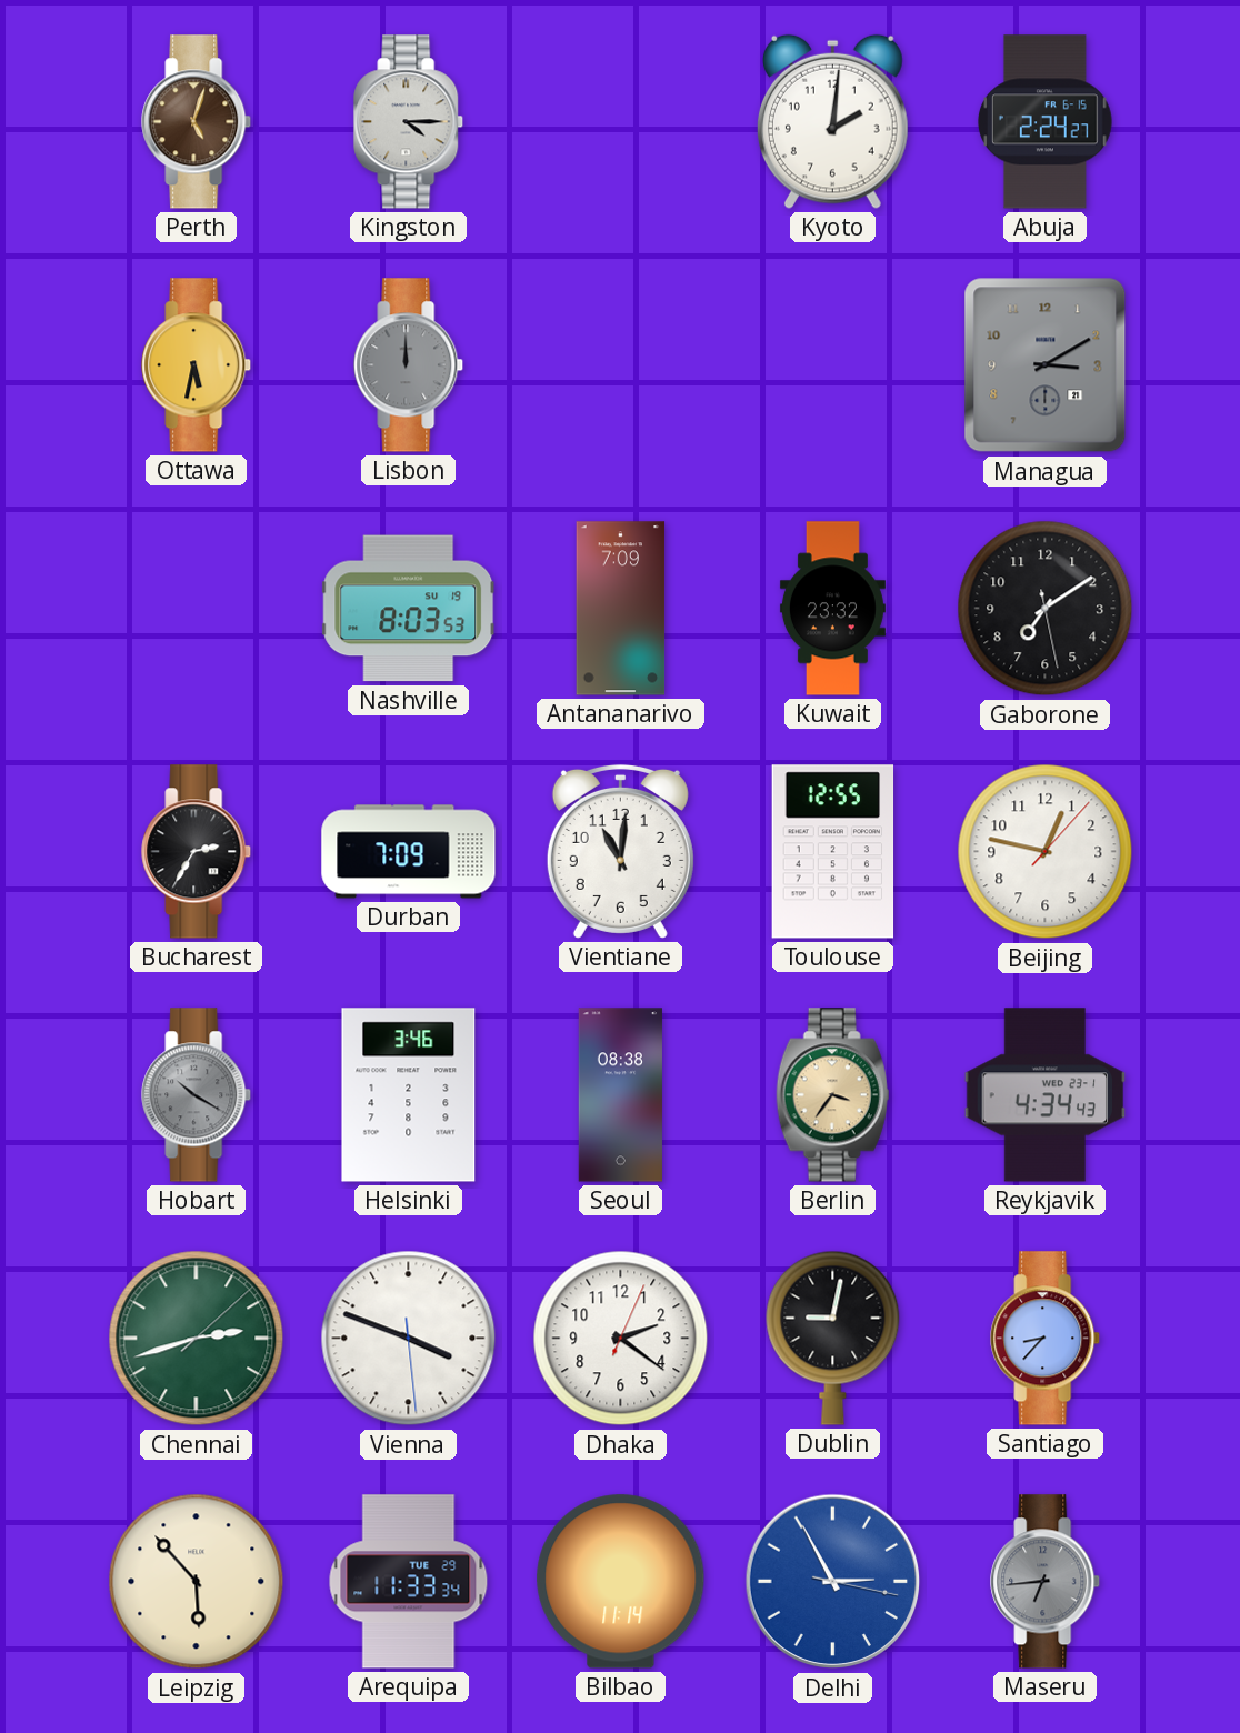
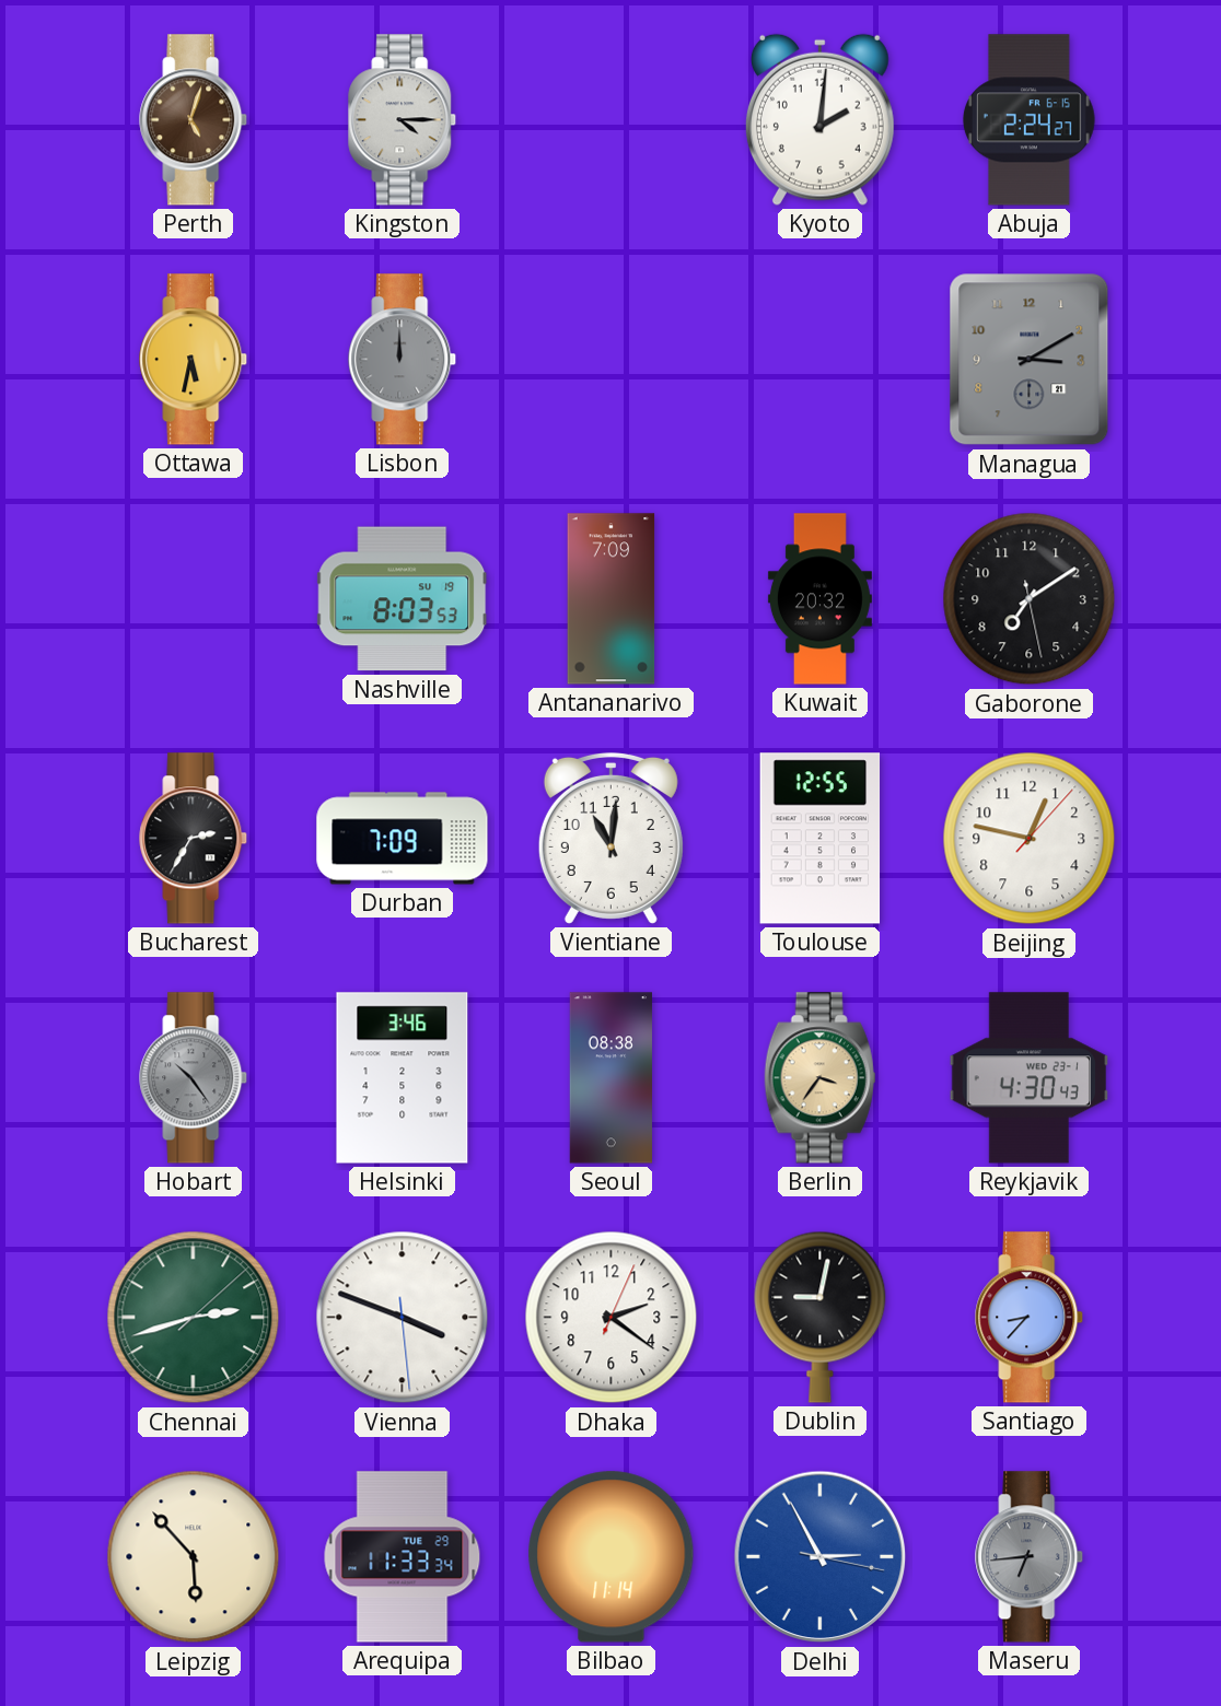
Kuwait: 23:32 -> 20:32
Hobart: 10:20 -> 10:24
Reykjavik: 4:34 -> 4:30
